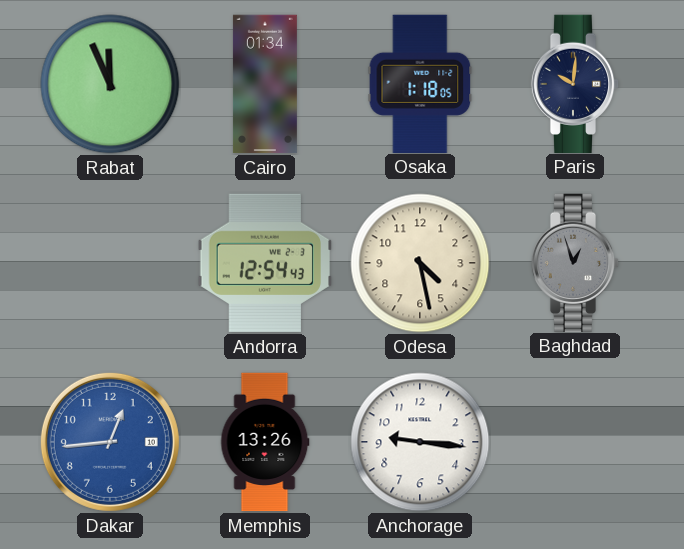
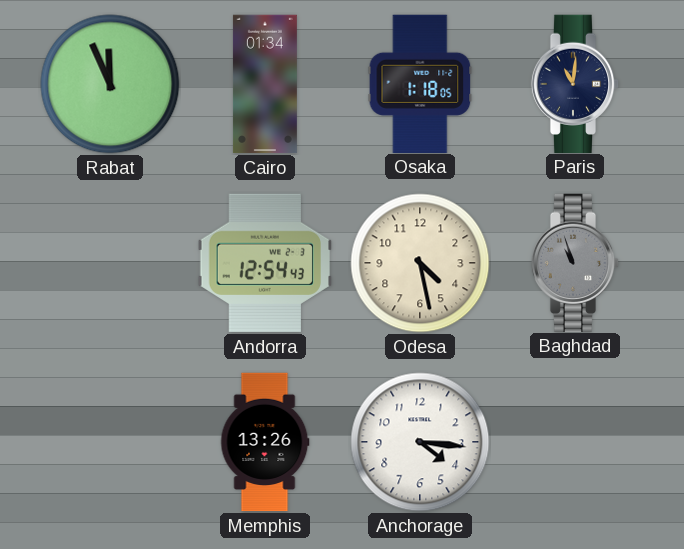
Paris: 10:01 -> 11:01
Baghdad: 12:57 -> 10:57
Dakar: 12:44 -> none
Anchorage: 9:16 -> 4:16
